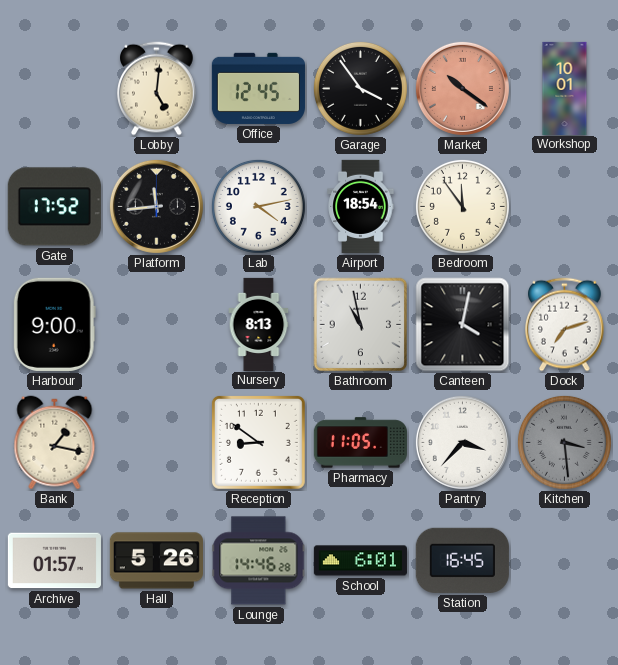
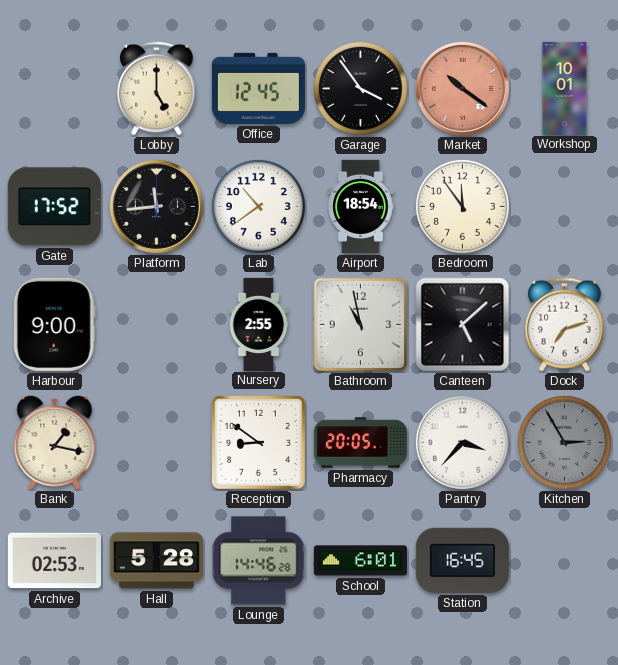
Lobby: 5:01 -> 5:00
Lab: 4:13 -> 10:39
Nursery: 8:13 -> 2:55
Canteen: 4:02 -> 5:08
Pharmacy: 11:05 -> 20:05
Kitchen: 3:29 -> 2:55
Archive: 01:57 -> 02:53
Hall: 5:26 -> 5:28
